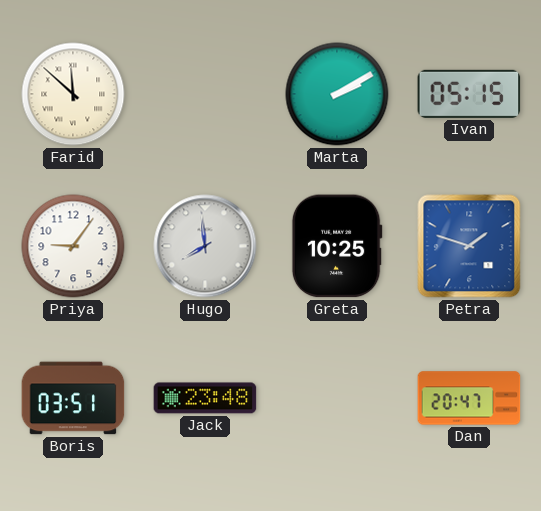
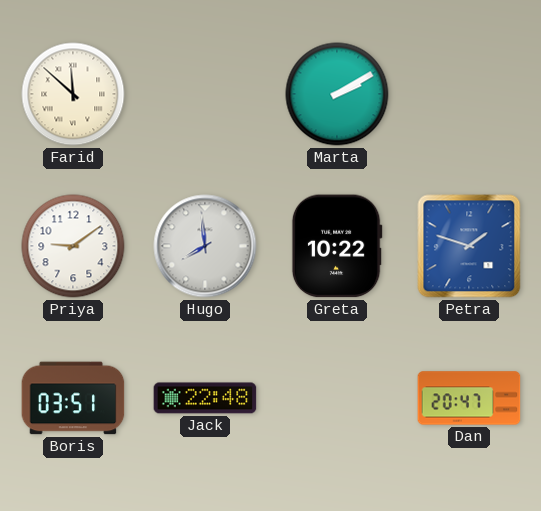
Ivan: 05:15 -> none
Priya: 9:06 -> 9:09
Greta: 10:25 -> 10:22
Jack: 23:48 -> 22:48
